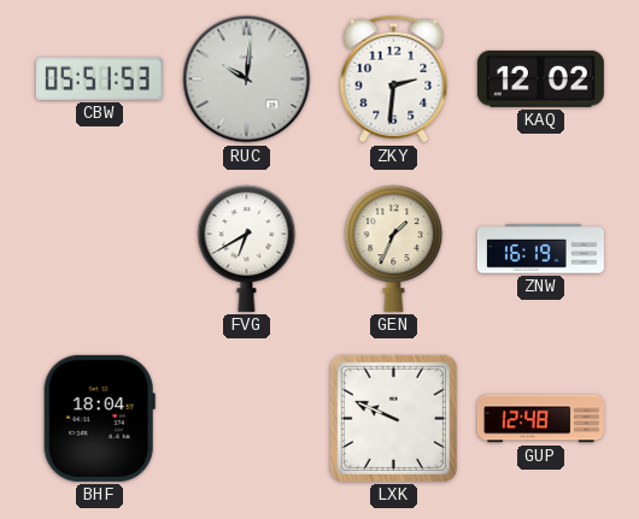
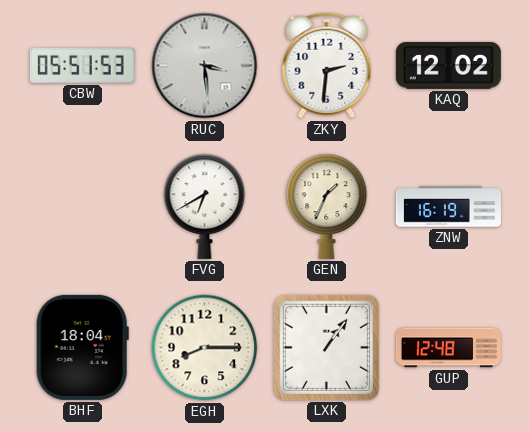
RUC: 10:01 -> 3:29
EGH: none -> 8:15
LXK: 9:49 -> 1:06
